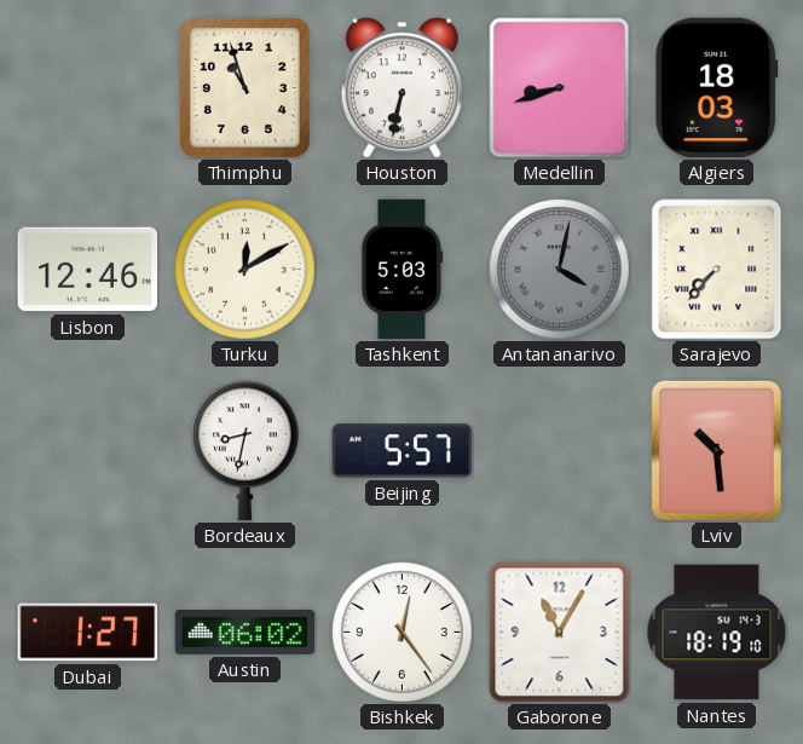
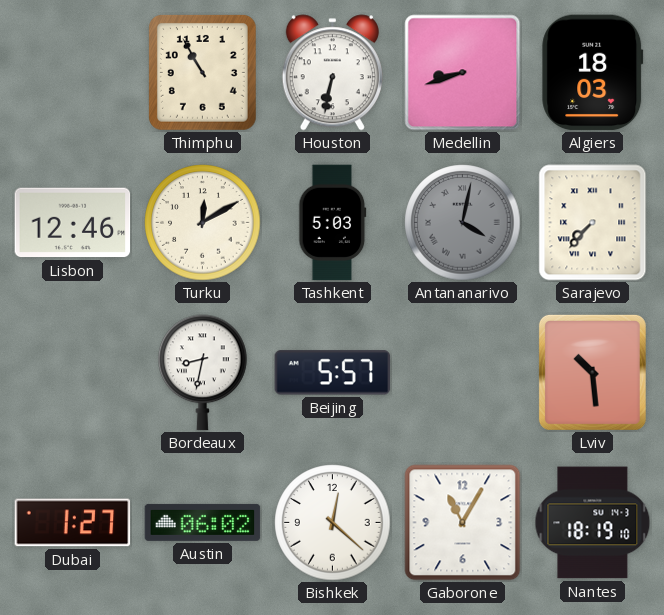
Thimphu: 10:57 -> 10:55
Bishkek: 12:24 -> 12:22
